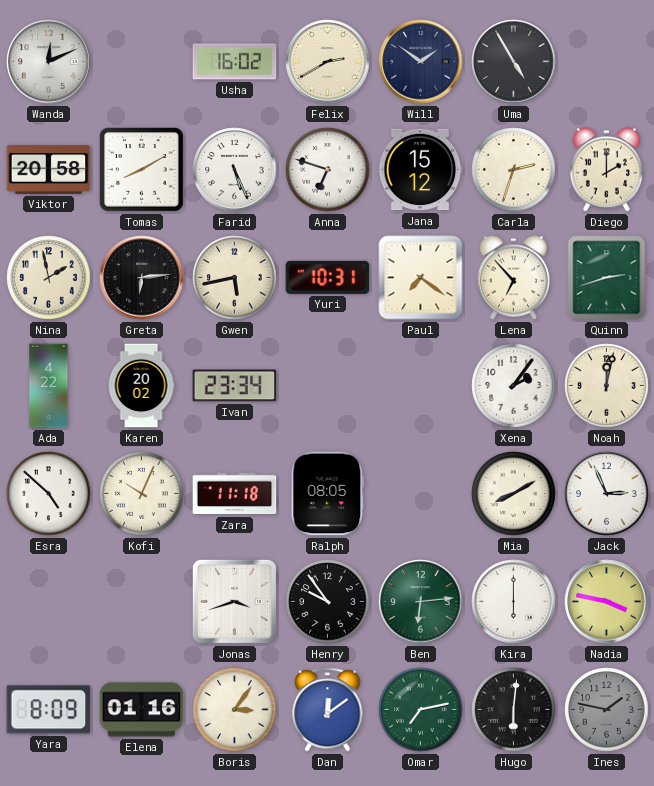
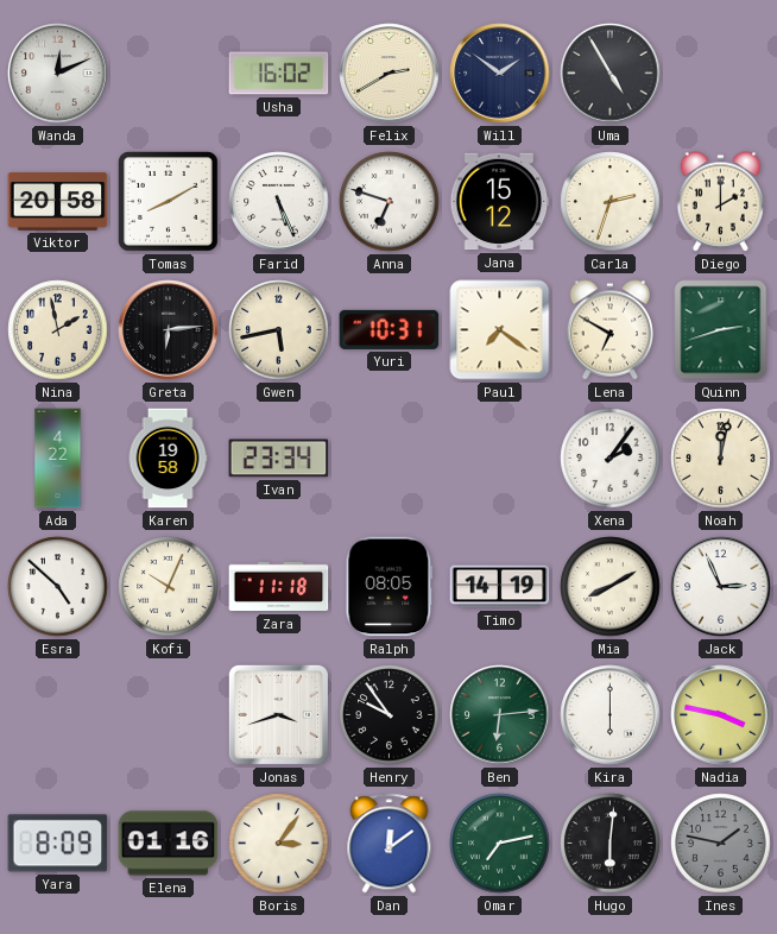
Lena: 6:53 -> 6:50
Karen: 20:02 -> 19:58
Timo: none -> 14:19
